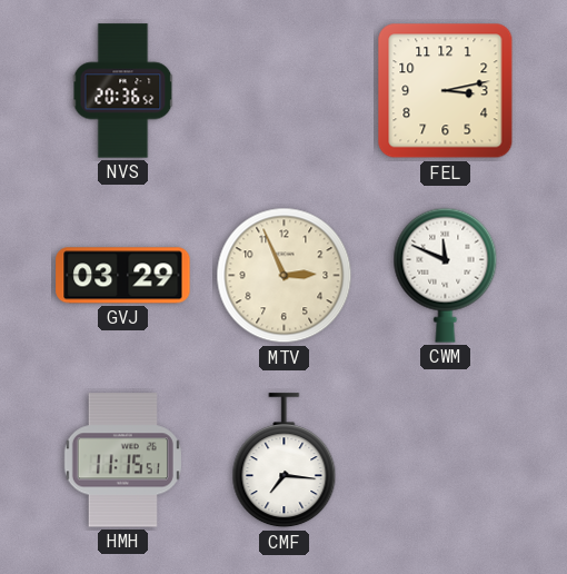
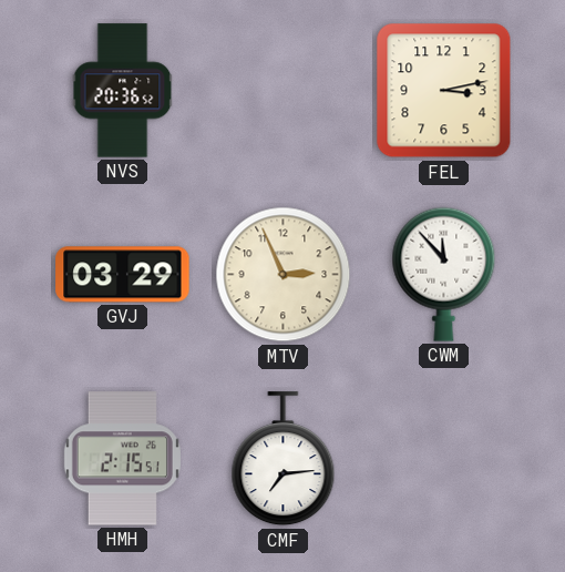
CWM: 11:49 -> 11:53
HMH: 11:15 -> 2:15
CMF: 7:16 -> 7:14
